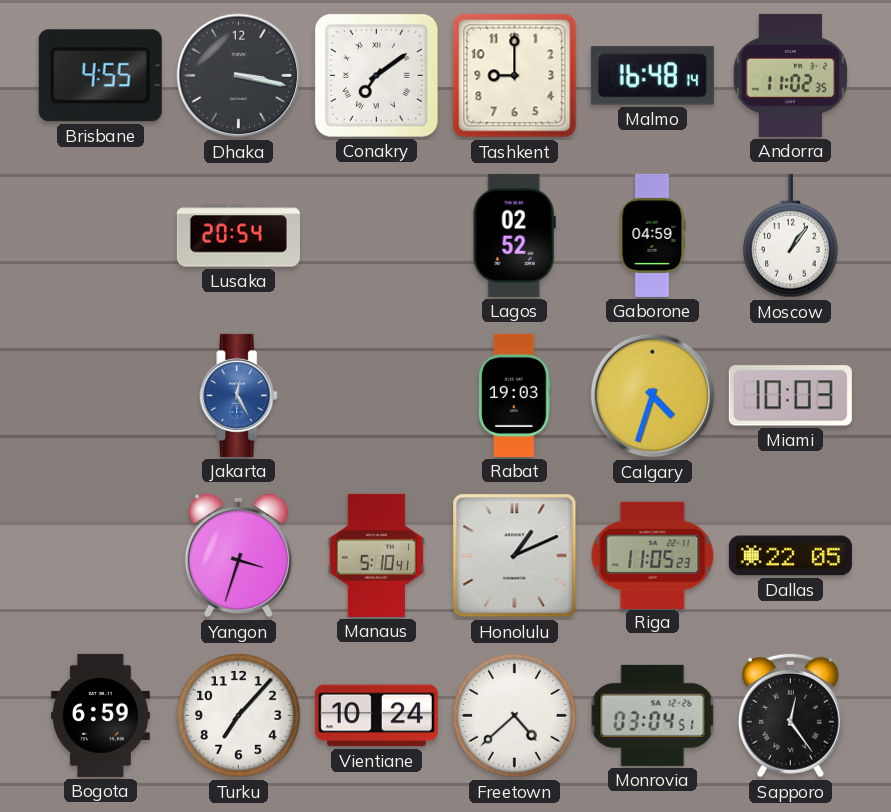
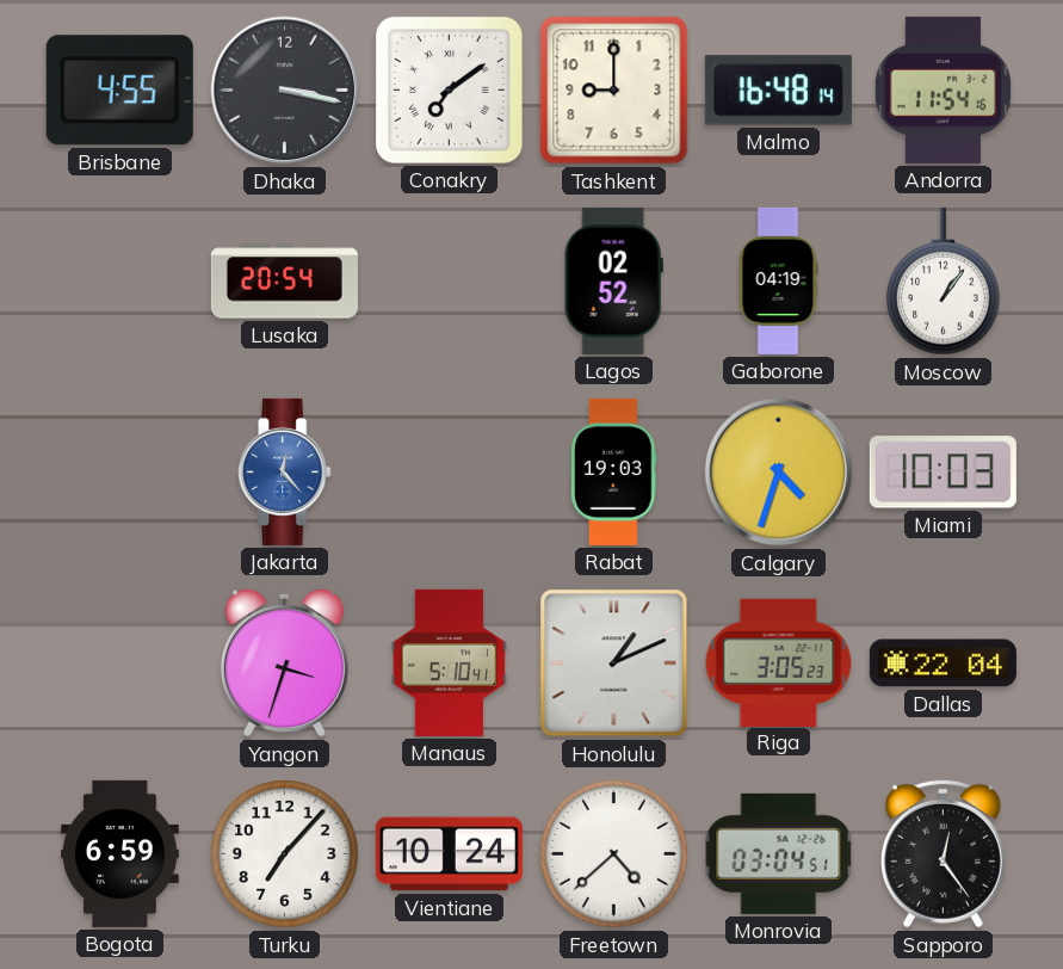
Andorra: 11:02 -> 11:54
Gaborone: 04:59 -> 04:19
Jakarta: 12:25 -> 12:23
Riga: 11:05 -> 3:05
Dallas: 22:05 -> 22:04
